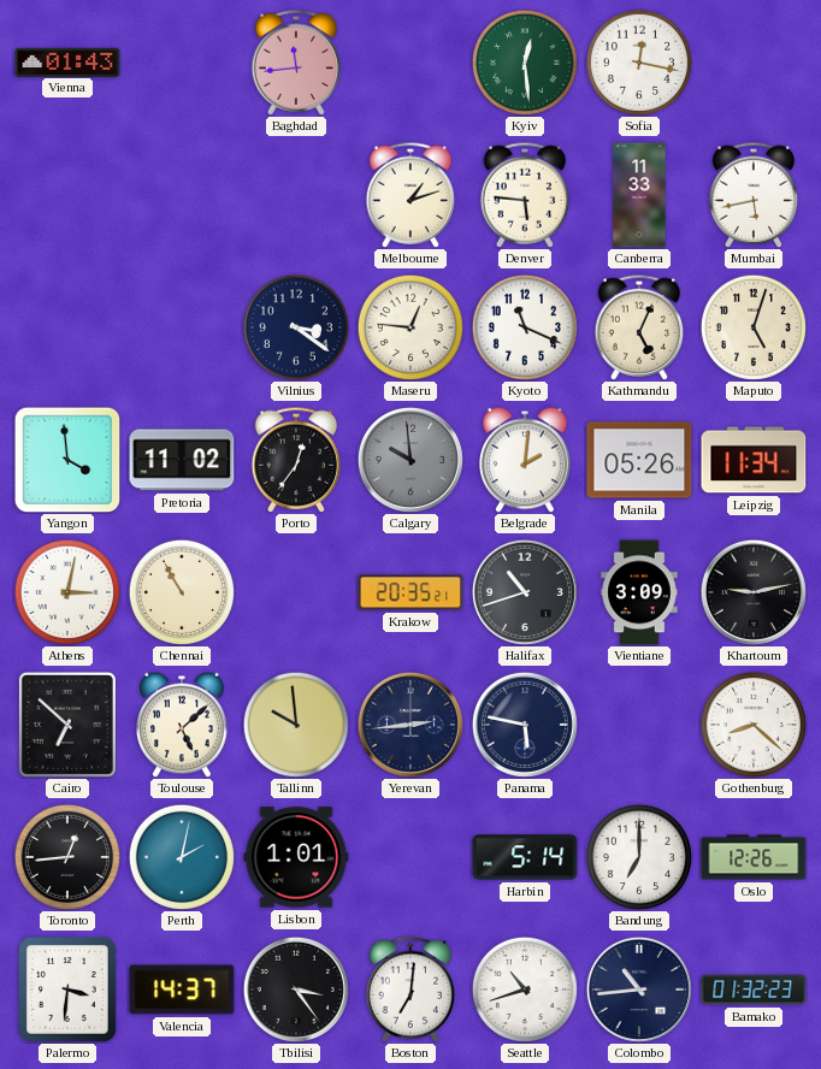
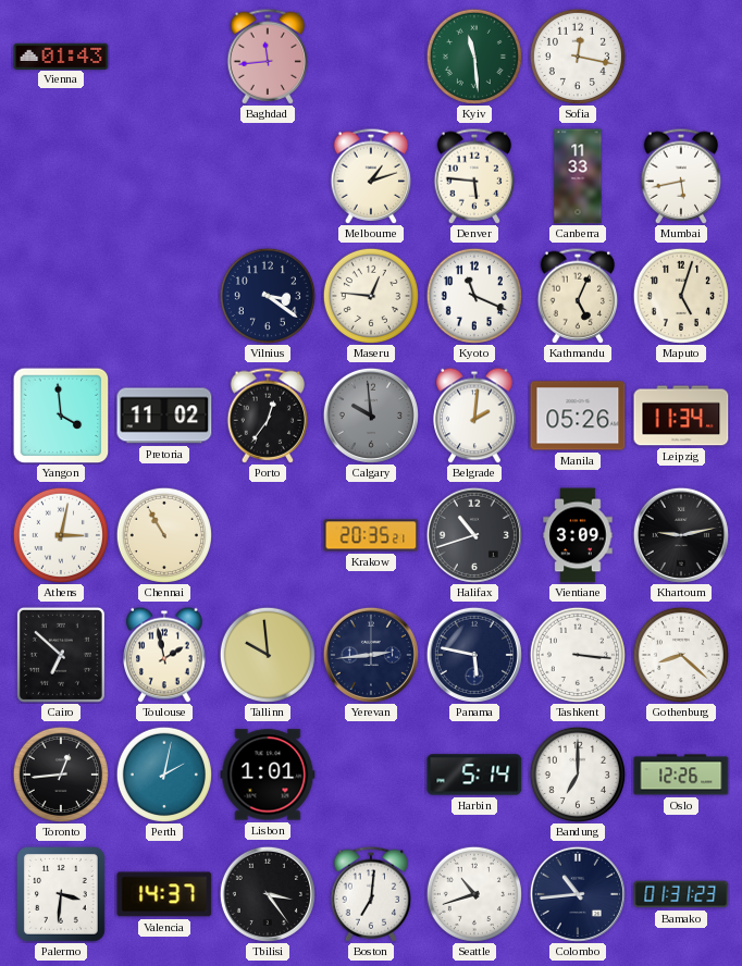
Kyiv: 12:29 -> 11:29
Toulouse: 5:08 -> 1:58
Tashkent: none -> 3:16
Bamako: 01:32 -> 01:31
